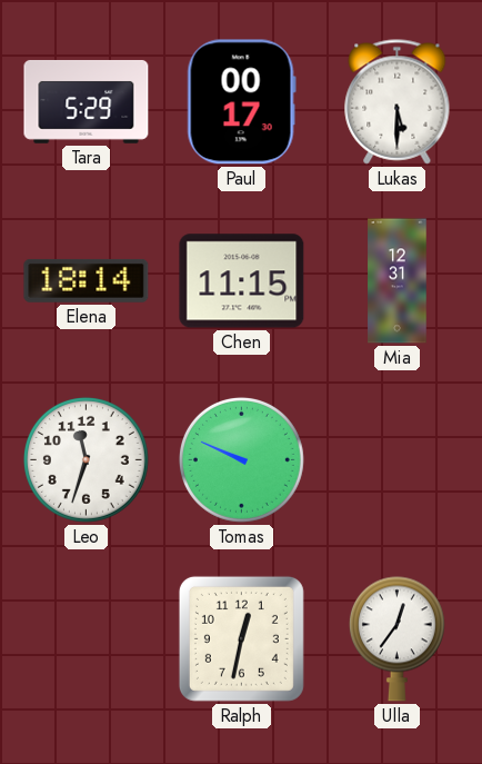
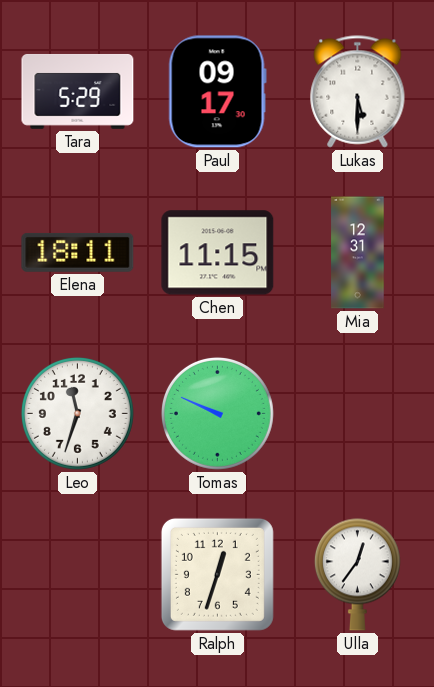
Paul: 00:17 -> 09:17
Elena: 18:14 -> 18:11
Ralph: 12:32 -> 12:33
